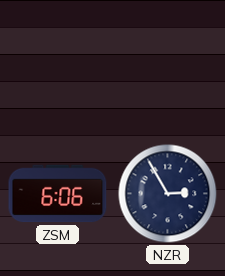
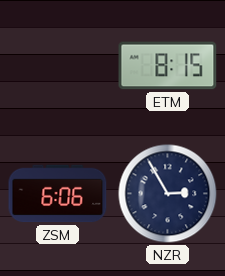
ETM: none -> 8:15
